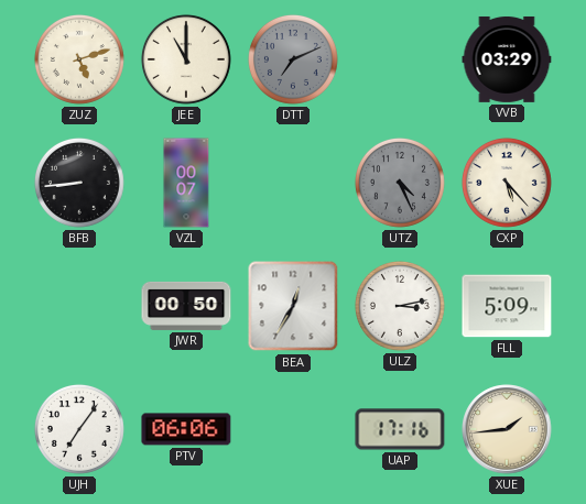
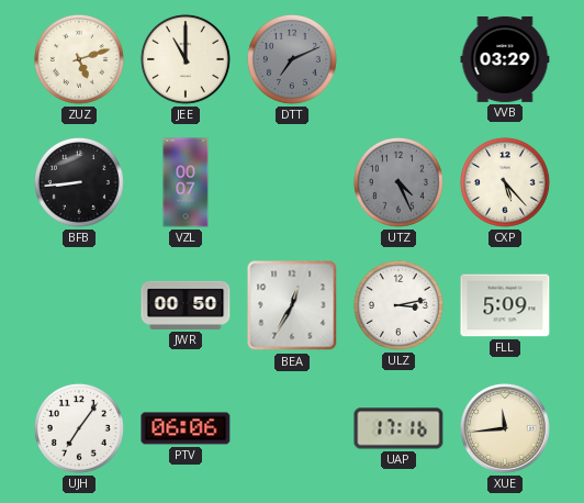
XUE: 1:44 -> 11:44
